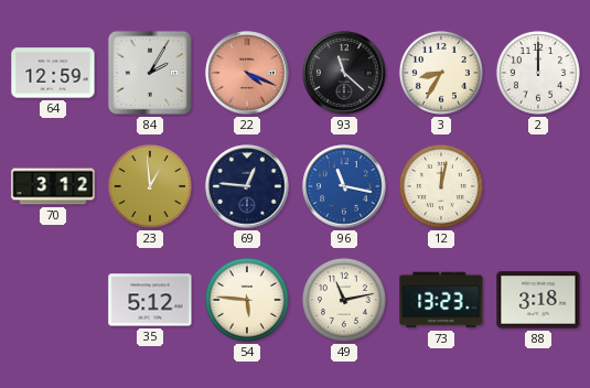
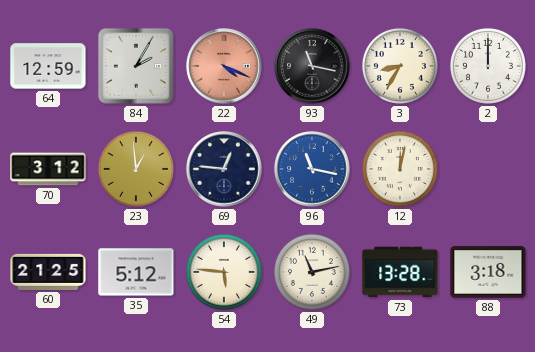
93: 11:22 -> 11:17
60: none -> 21:25
73: 13:23 -> 13:28
